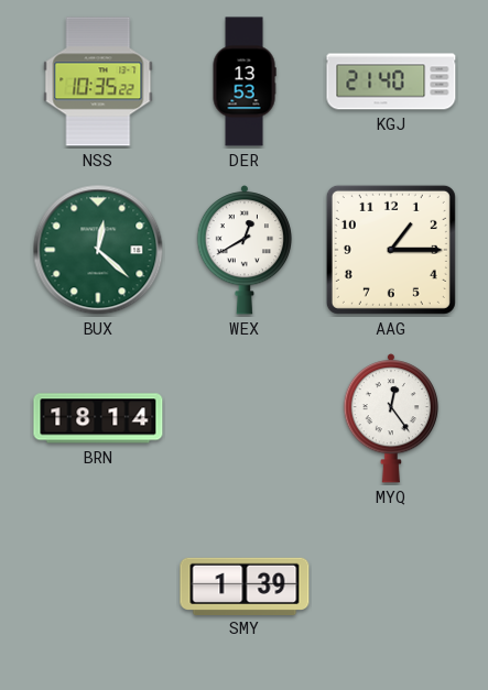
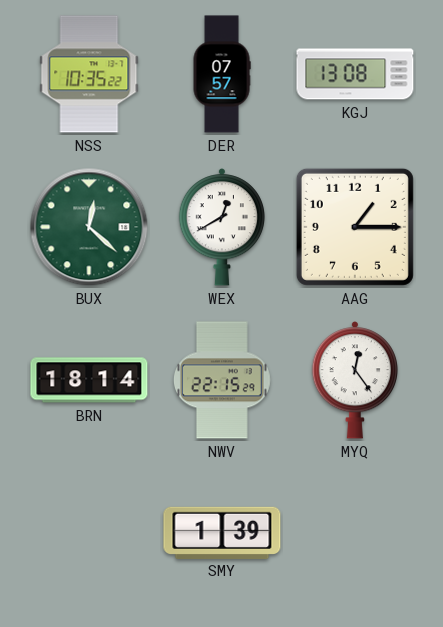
DER: 13:53 -> 07:57
KGJ: 21:40 -> 13:08
NWV: none -> 22:15
